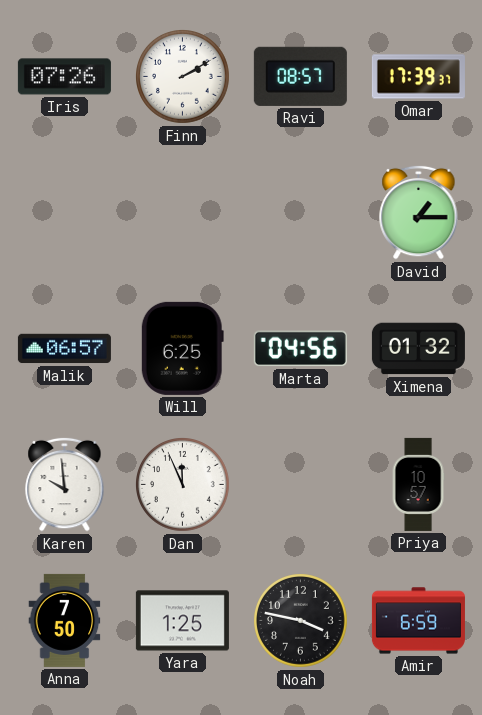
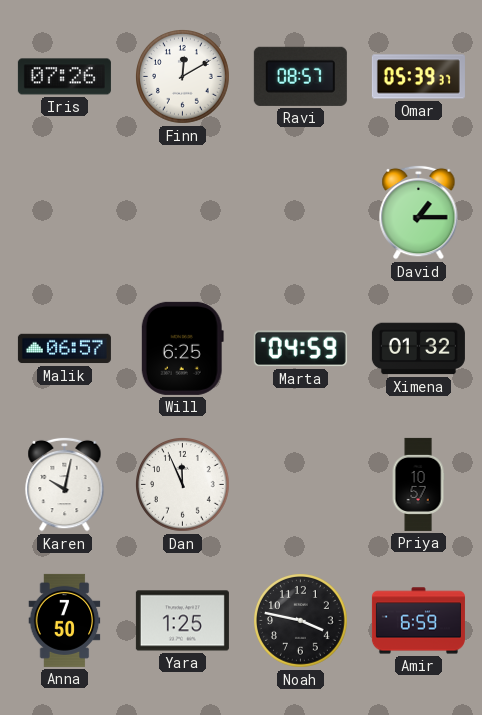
Finn: 2:10 -> 12:10
Omar: 17:39 -> 05:39
Marta: 04:56 -> 04:59
Karen: 9:59 -> 10:02
